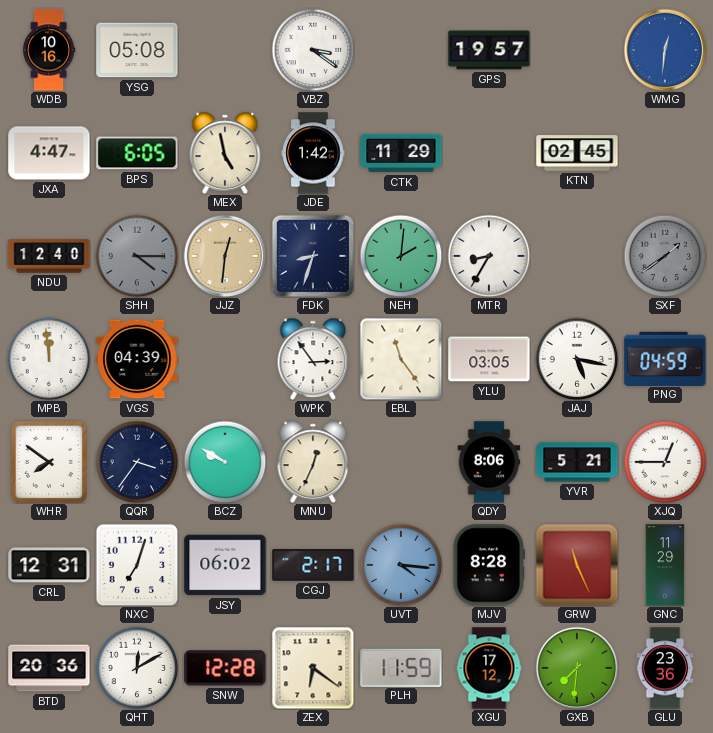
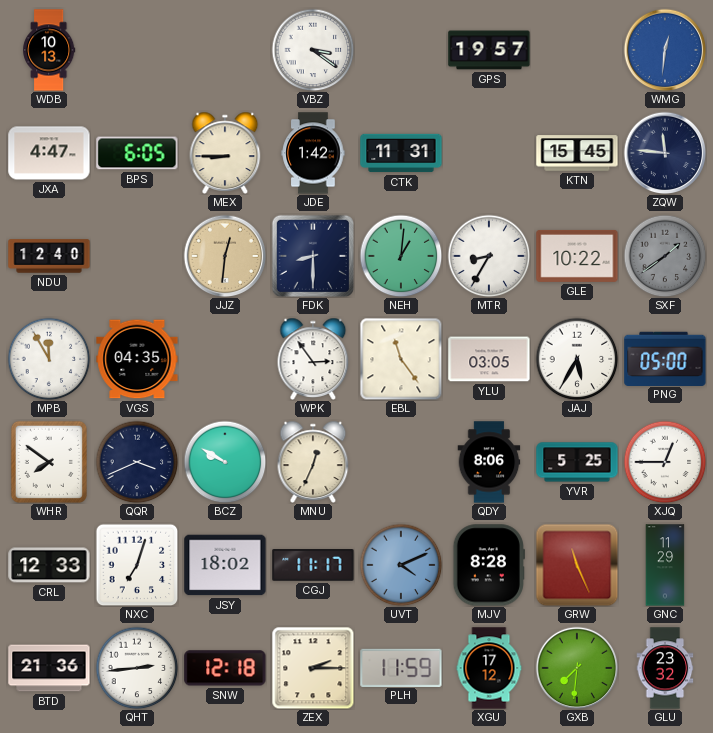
WDB: 10:16 -> 10:13
YSG: 05:08 -> none
MEX: 4:58 -> 8:45
CTK: 11:29 -> 11:31
KTN: 02:45 -> 15:45
ZQW: none -> 11:46
SHH: 4:15 -> none
FDK: 8:33 -> 8:30
NEH: 2:01 -> 1:01
GLE: none -> 10:22
MPB: 11:59 -> 11:55
VGS: 04:39 -> 04:35
JAJ: 5:17 -> 5:35
PNG: 04:59 -> 05:00
QQR: 3:36 -> 3:41
YVR: 5:21 -> 5:25
CRL: 12:31 -> 12:33
JSY: 06:02 -> 18:02
CGJ: 2:17 -> 11:17
UVT: 4:16 -> 4:11
BTD: 20:36 -> 21:36
QHT: 12:10 -> 2:44
SNW: 12:28 -> 12:18
ZEX: 6:21 -> 2:15
GLU: 23:36 -> 23:32
